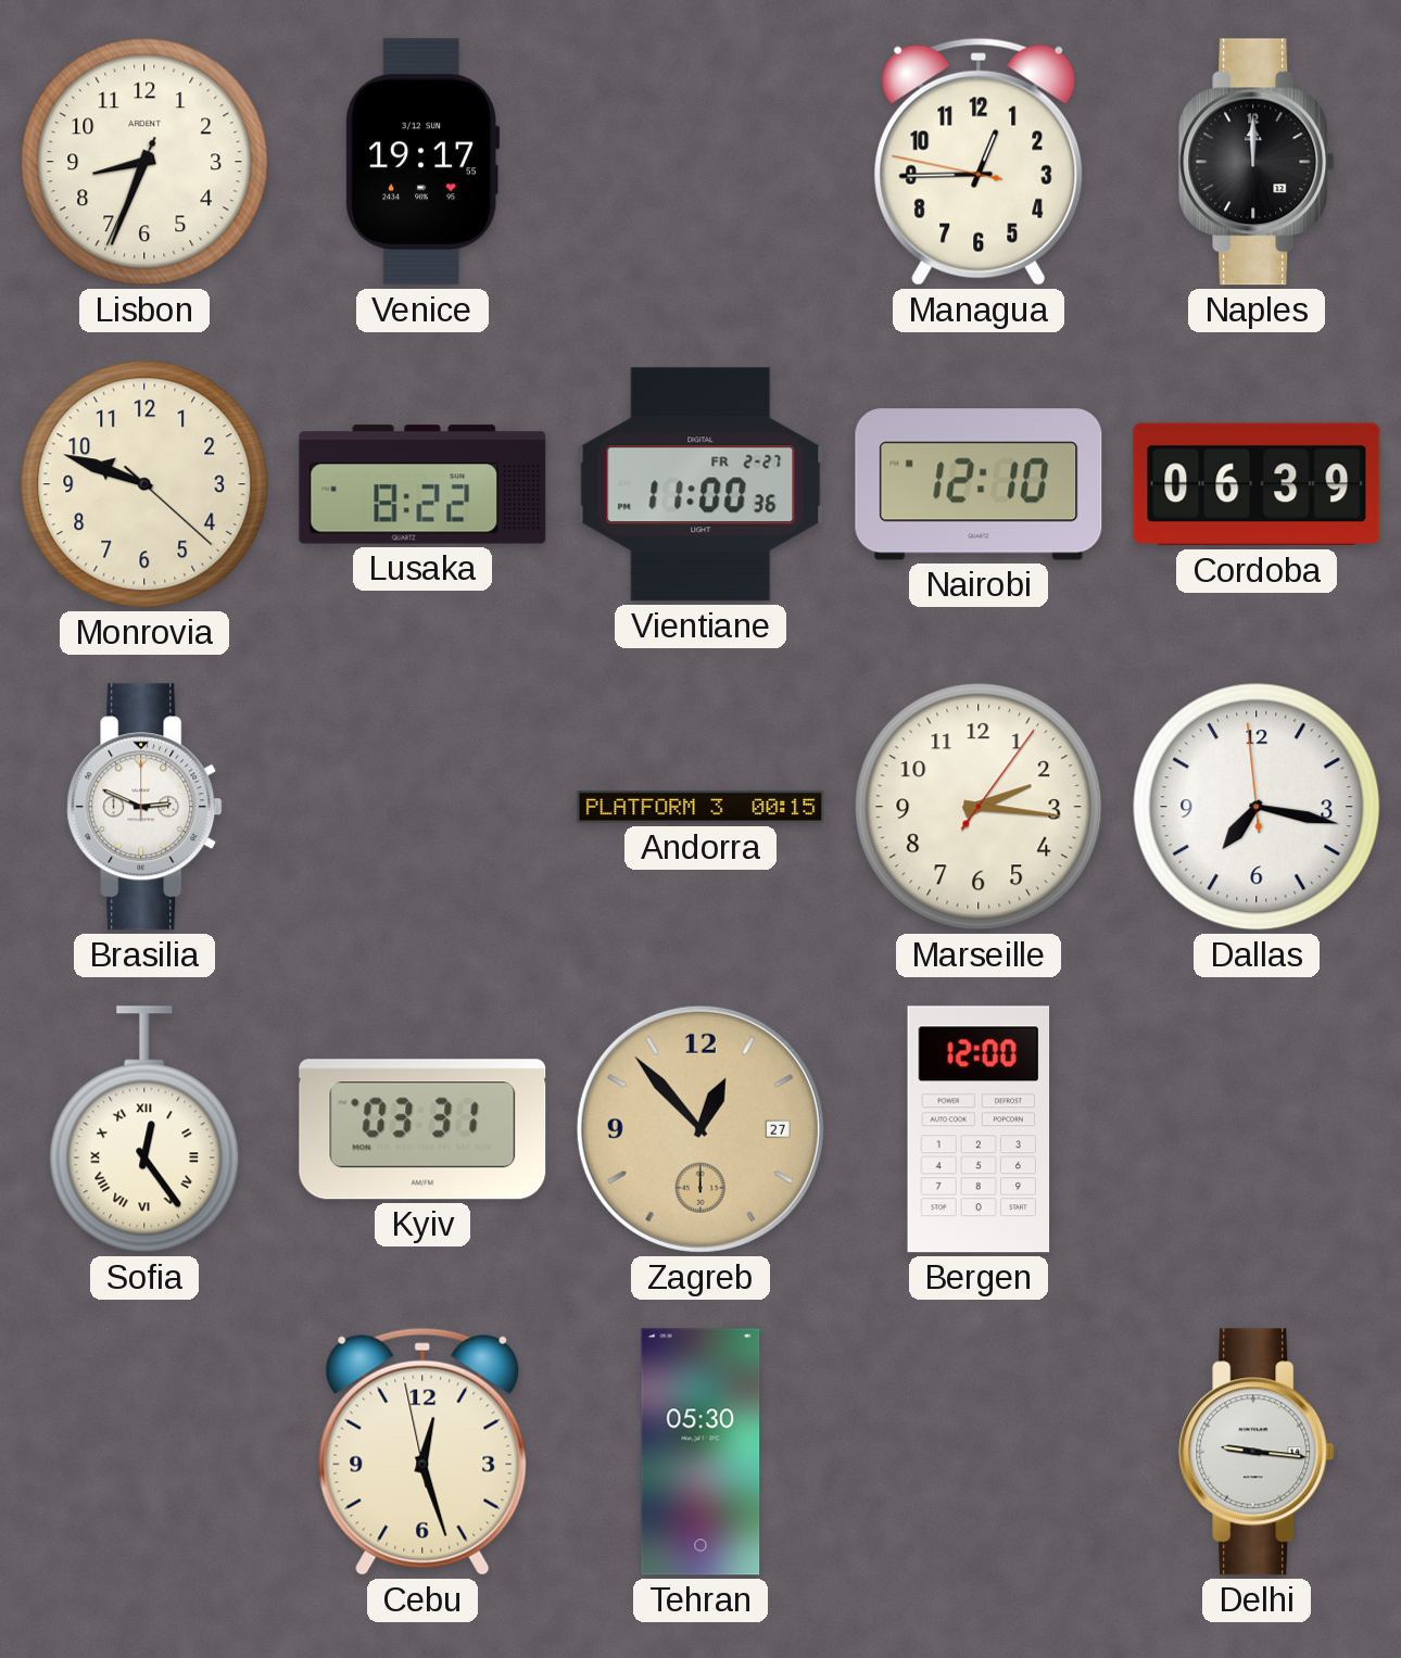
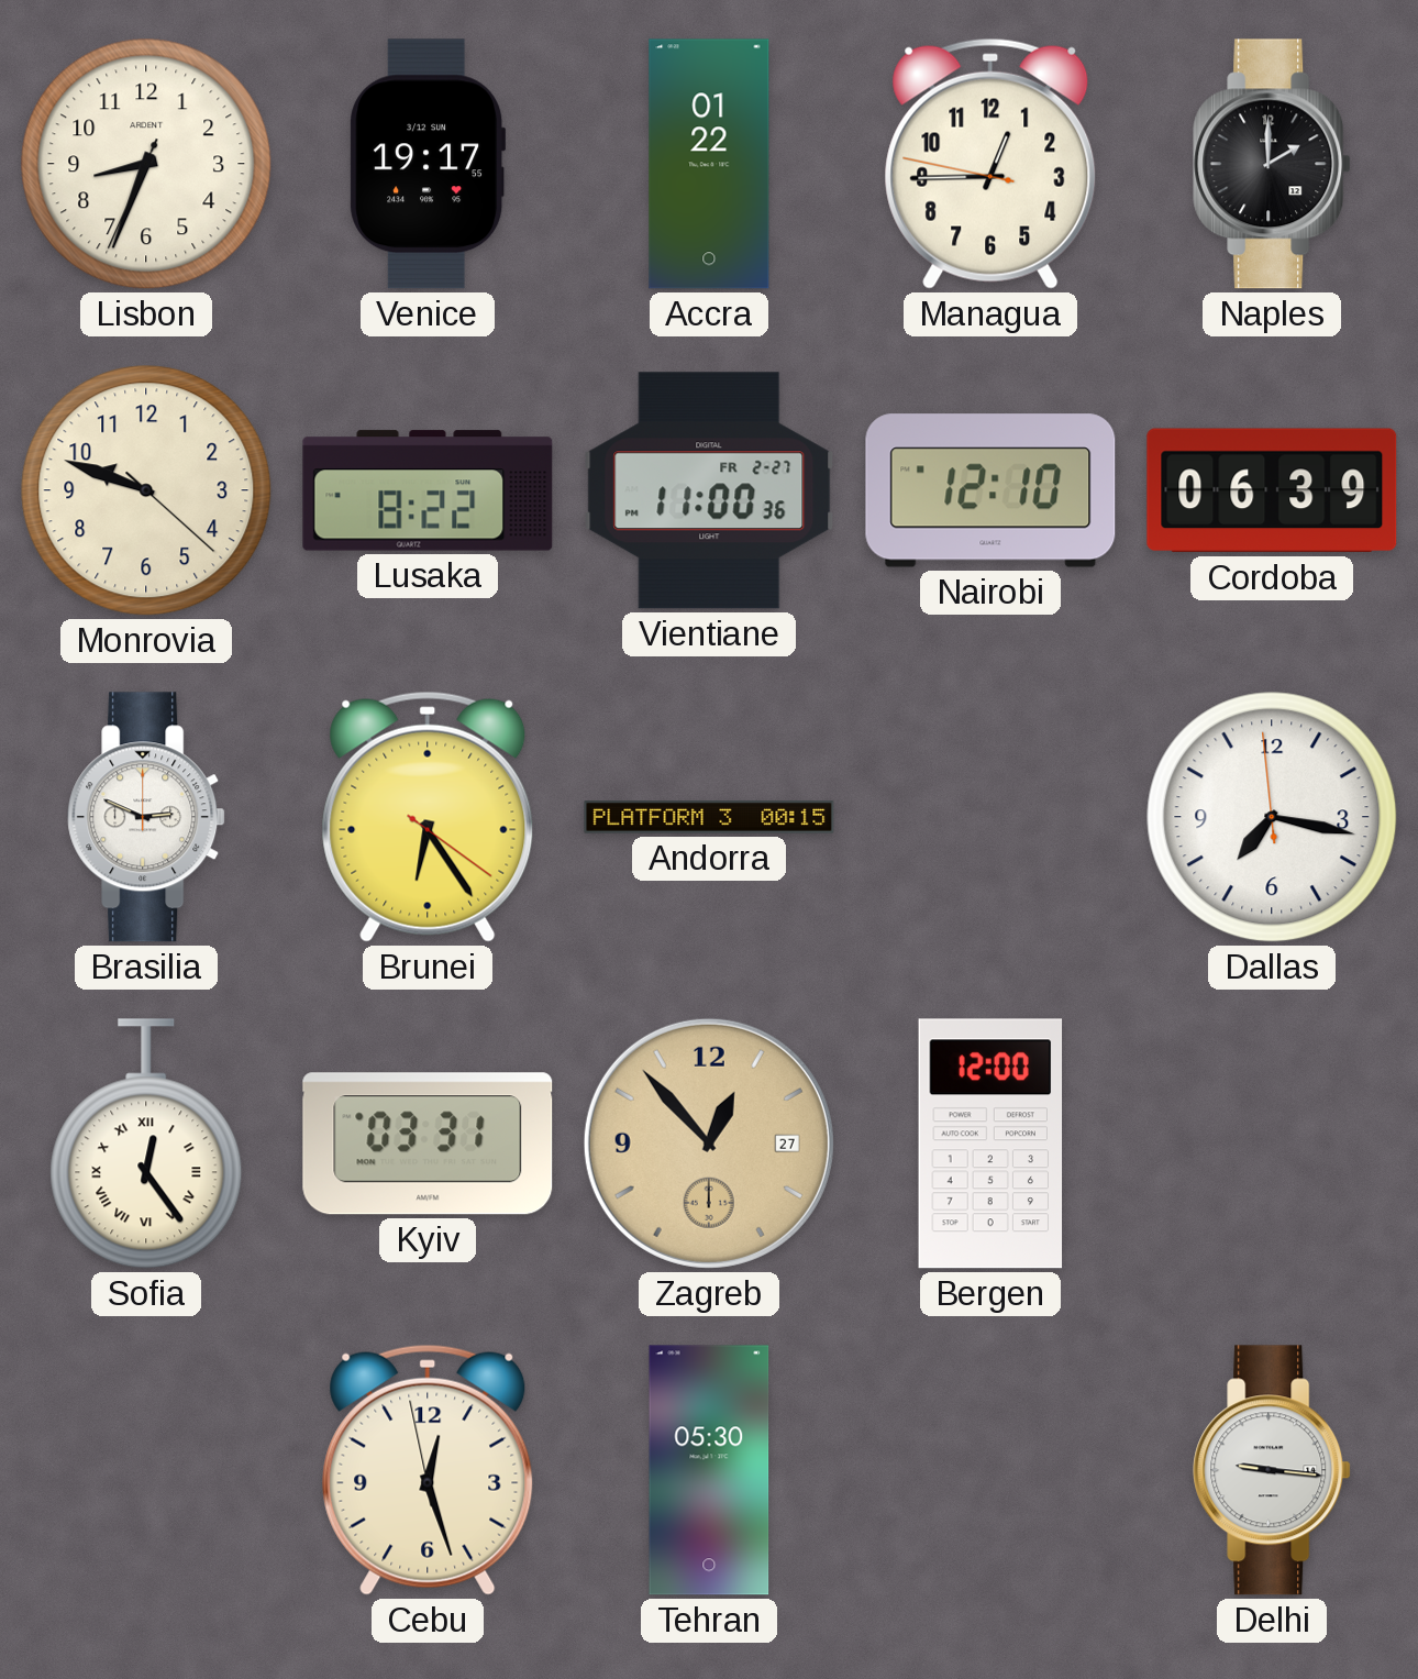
Accra: none -> 01:22
Naples: 12:00 -> 2:00
Brunei: none -> 6:24
Marseille: 2:16 -> none
